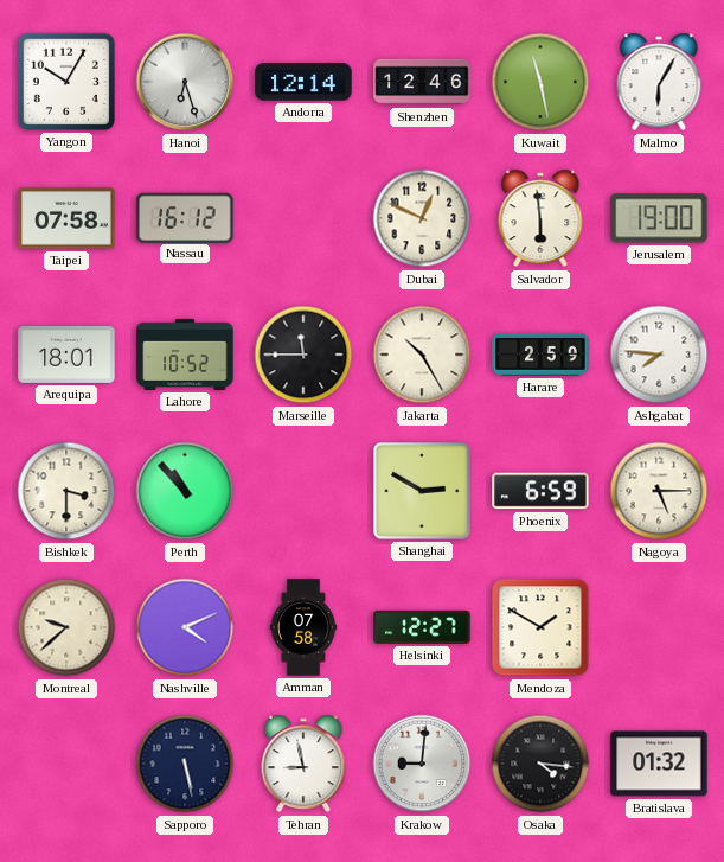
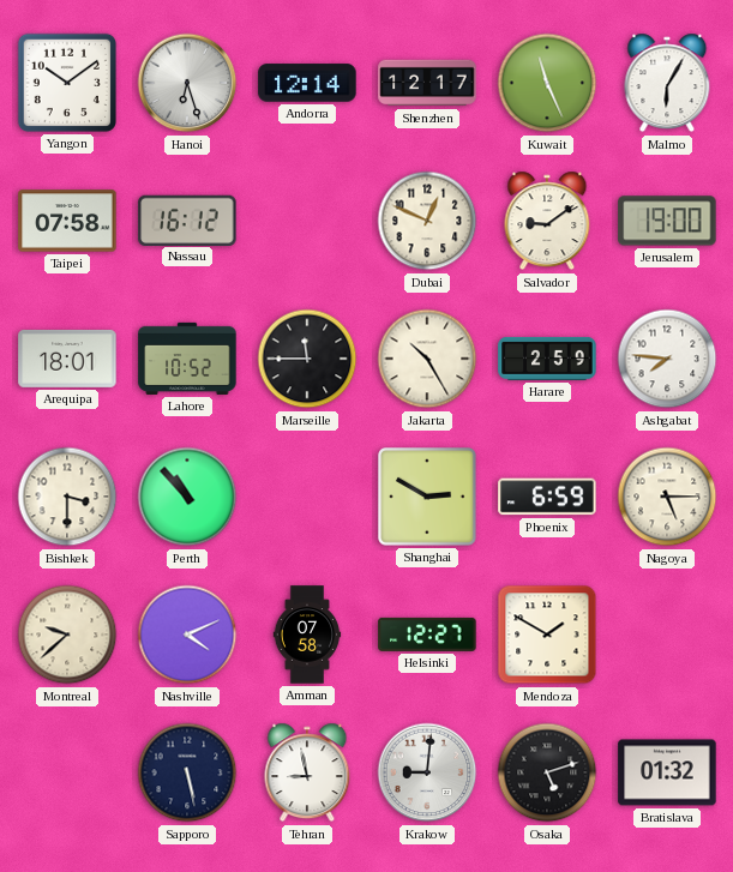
Yangon: 10:05 -> 10:09
Shenzhen: 12:46 -> 12:17
Kuwait: 11:28 -> 11:26
Salvador: 5:59 -> 9:09
Osaka: 4:16 -> 5:12
